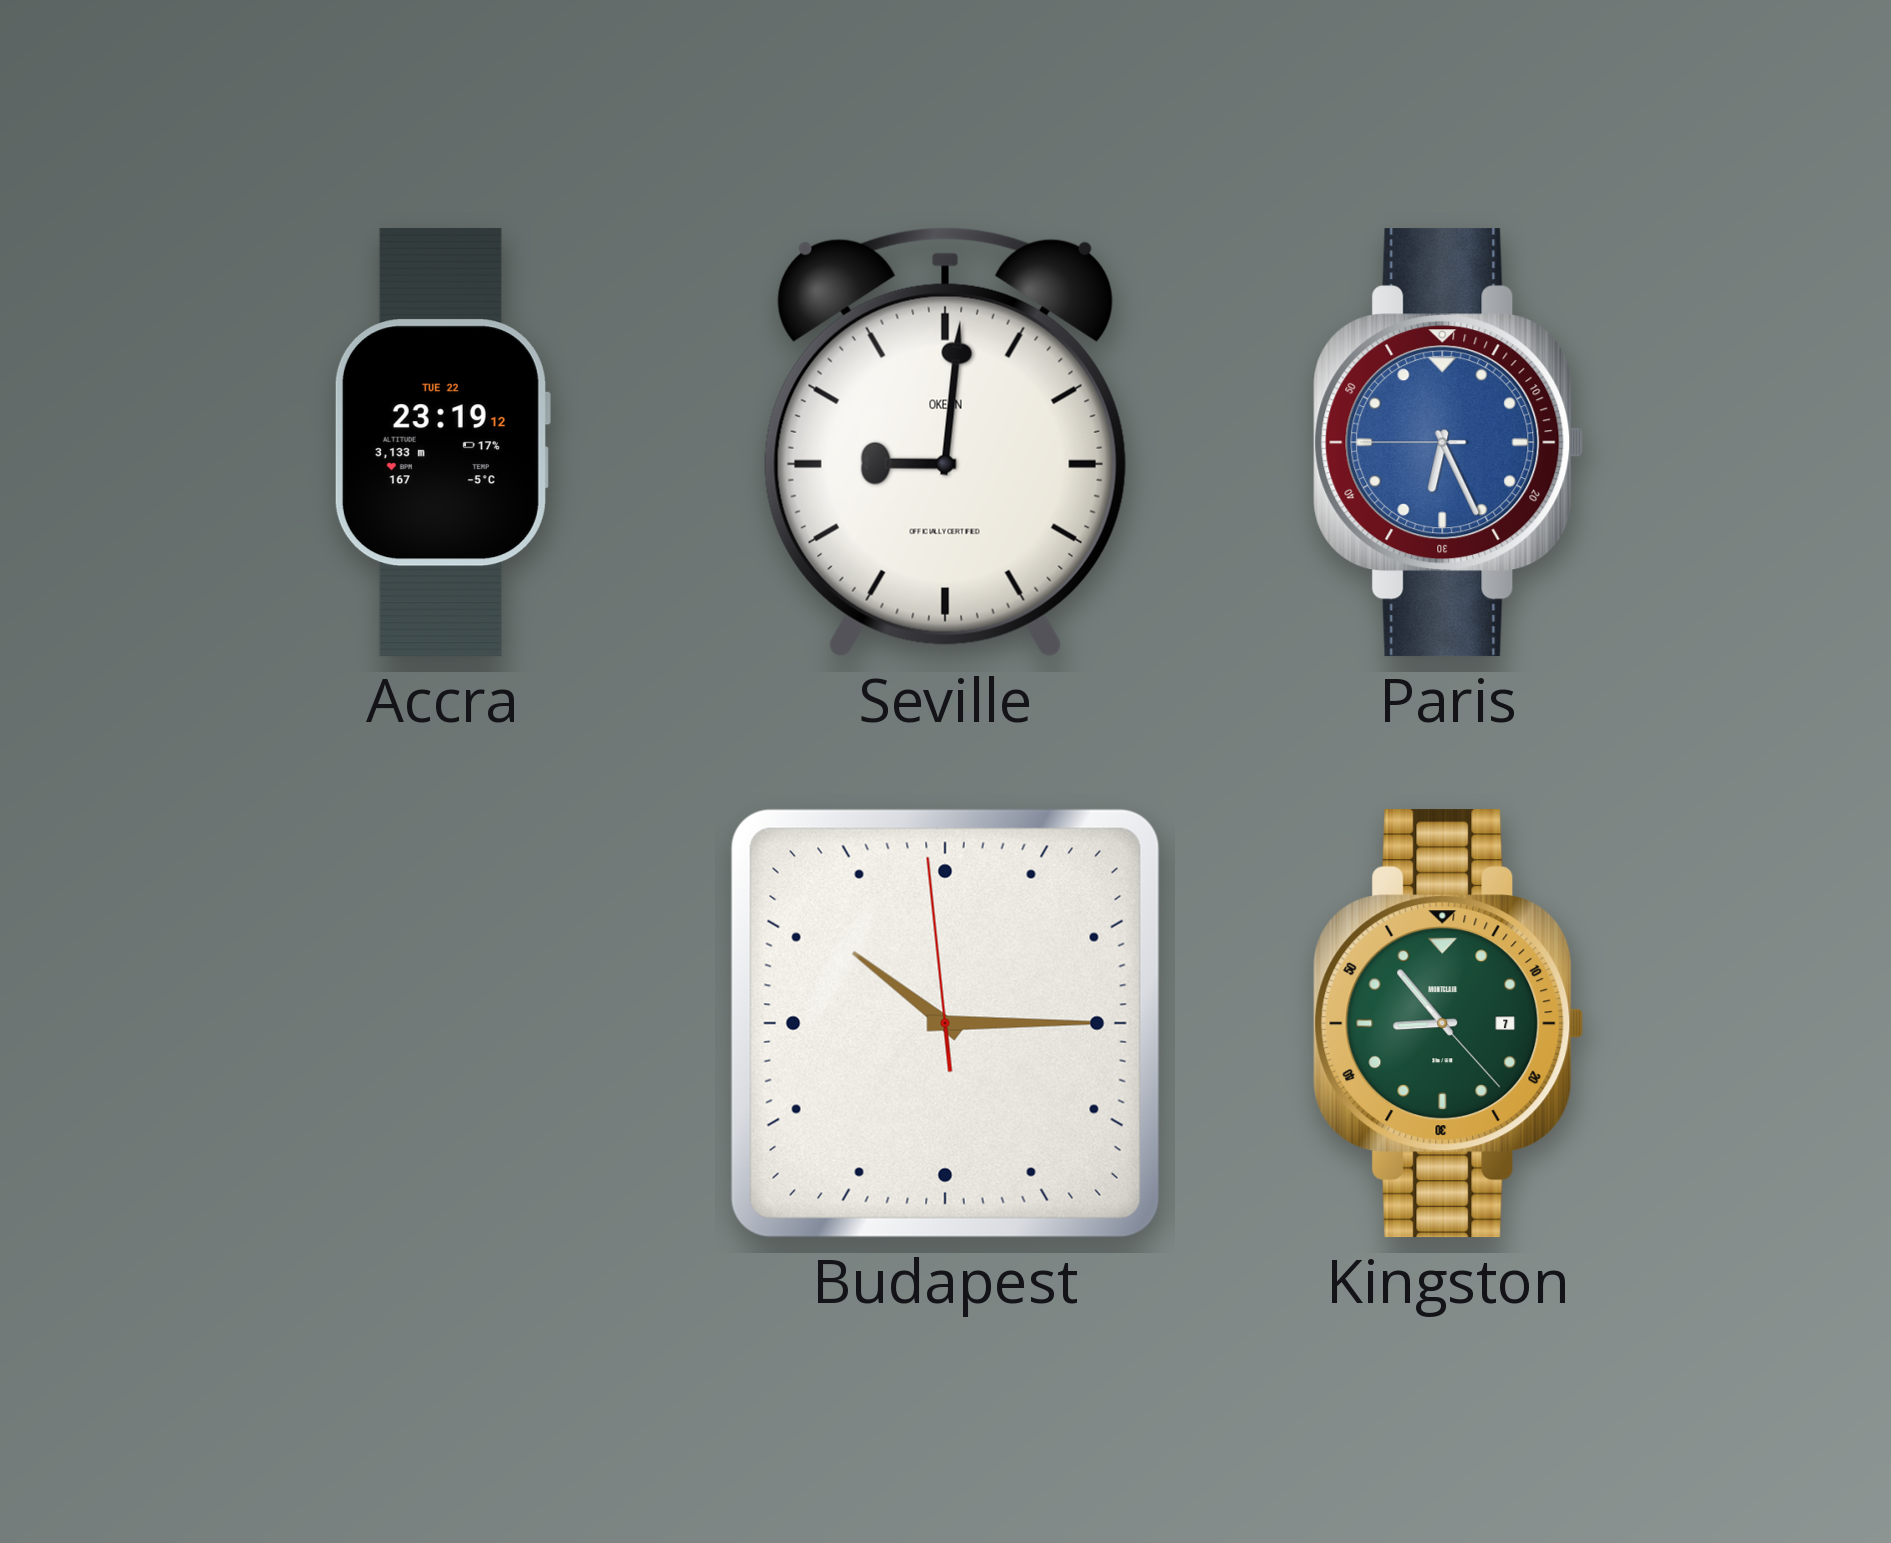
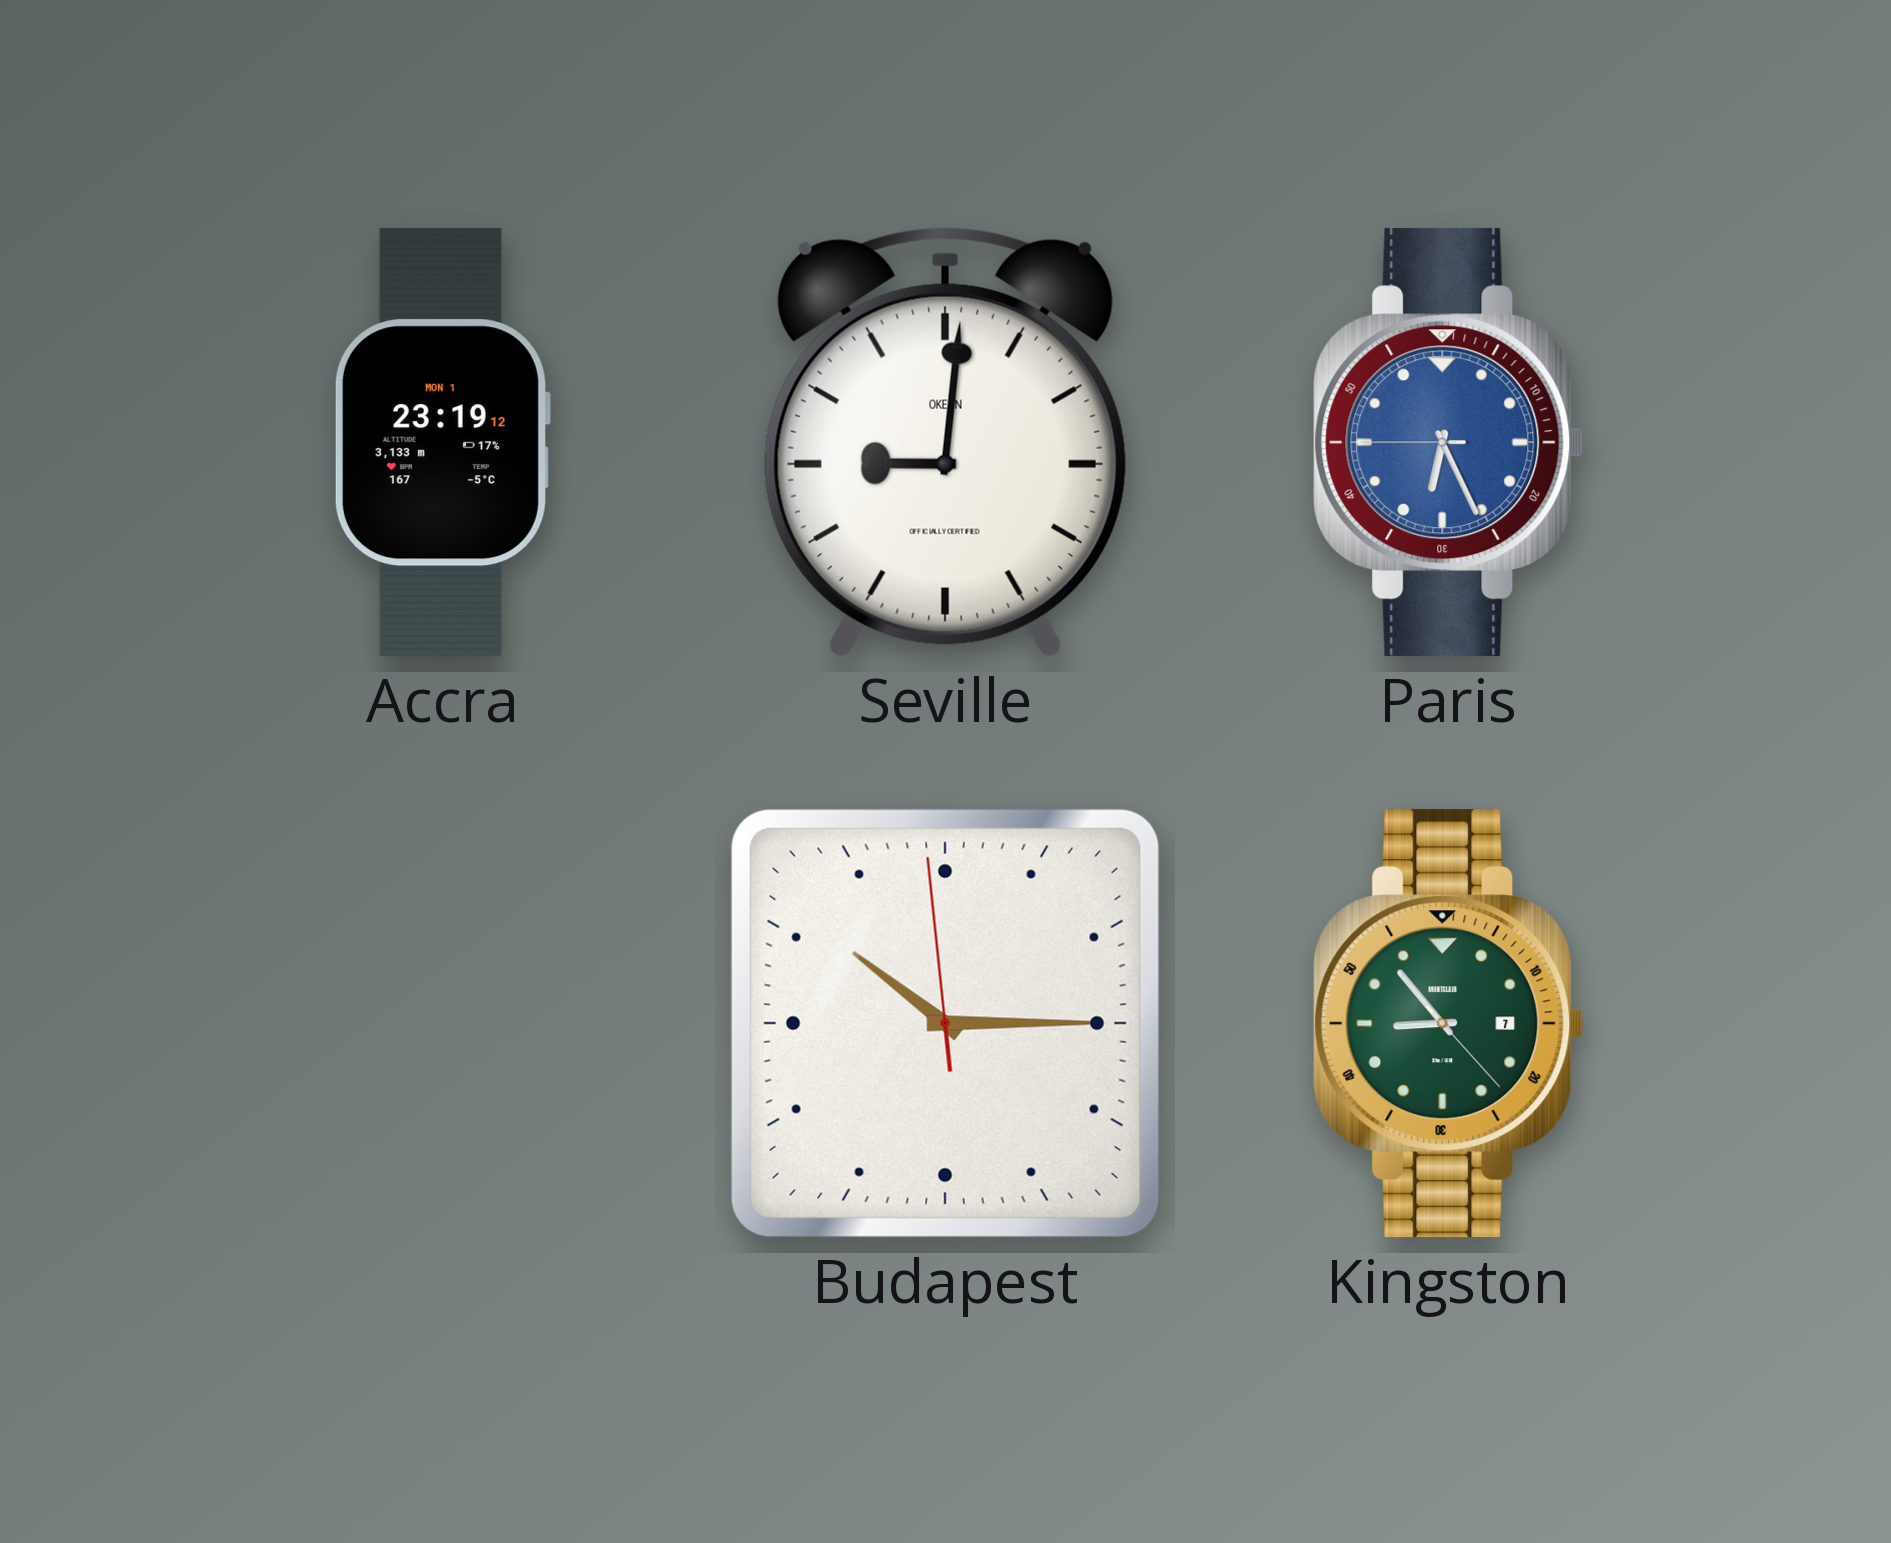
Accra date: TUE 22 -> MON 1
